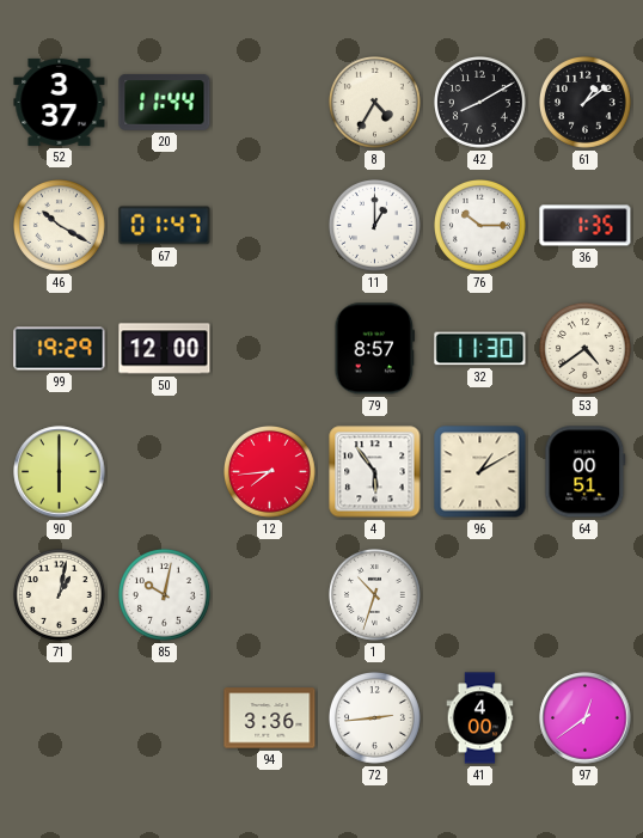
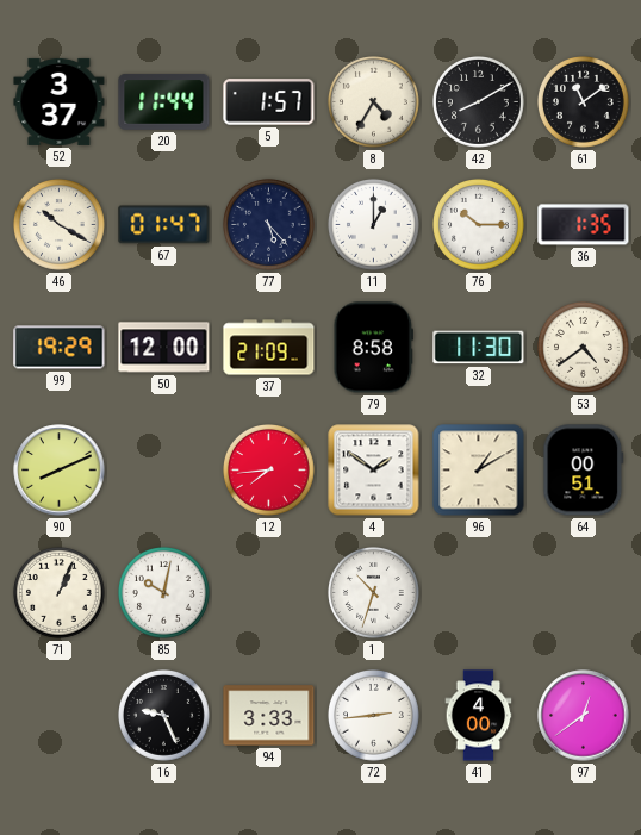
5: none -> 1:57
61: 1:09 -> 11:09
77: none -> 5:23
37: none -> 21:09
79: 8:57 -> 8:58
90: 6:00 -> 8:11
4: 5:54 -> 1:51
71: 1:02 -> 1:04
16: none -> 9:26
94: 3:36 -> 3:33
